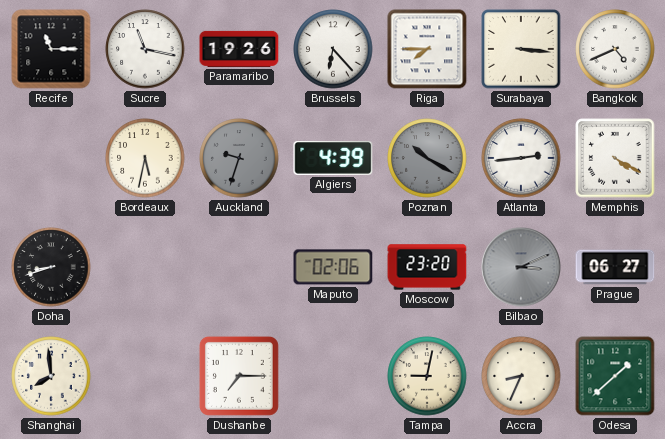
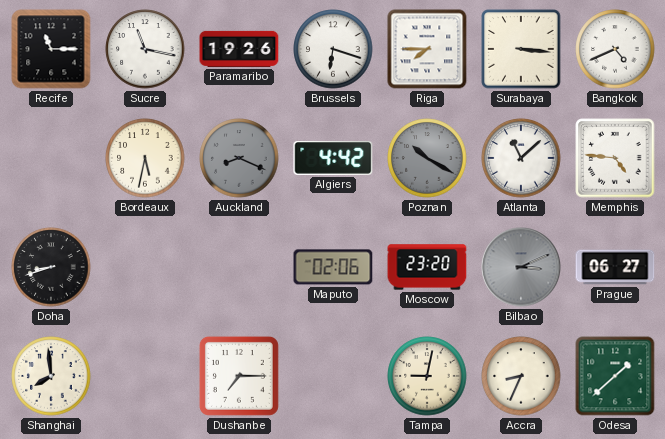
Brussels: 6:23 -> 6:18
Auckland: 9:33 -> 8:19
Algiers: 4:39 -> 4:42
Atlanta: 2:44 -> 11:08
Memphis: 4:20 -> 4:46
